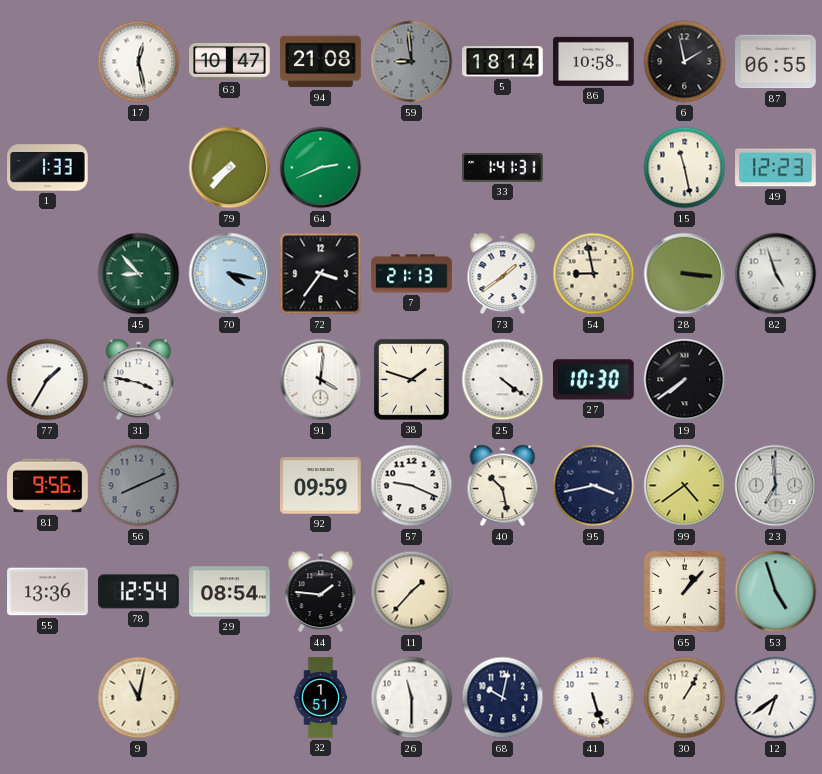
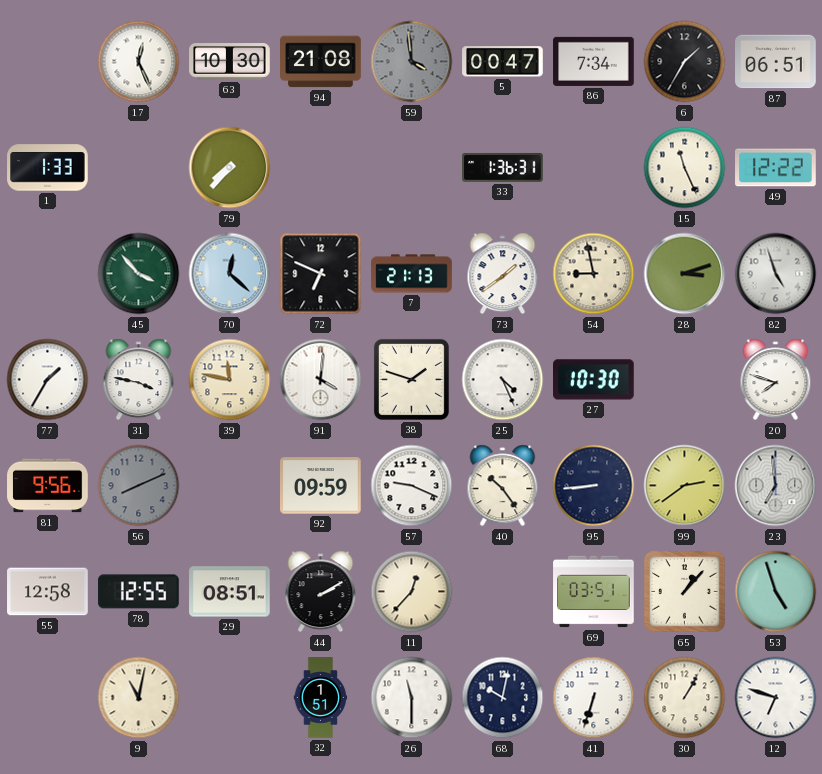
17: 12:28 -> 12:26
63: 10:47 -> 10:30
59: 8:59 -> 3:59
5: 18:14 -> 00:47
86: 10:58 -> 7:34
6: 1:58 -> 1:35
87: 06:55 -> 06:51
64: 2:41 -> none
33: 1:41 -> 1:36
15: 11:28 -> 11:26
49: 12:23 -> 12:22
45: 8:53 -> 3:53
70: 4:17 -> 12:22
72: 3:36 -> 6:49
28: 3:16 -> 3:12
39: none -> 11:47
25: 4:21 -> 4:26
19: 7:39 -> none
20: none -> 7:48
40: 10:28 -> 10:24
95: 3:43 -> 8:44
99: 4:39 -> 2:39
55: 13:36 -> 12:58
78: 12:54 -> 12:55
29: 08:54 -> 08:51
44: 1:46 -> 2:10
11: 1:37 -> 12:37
69: none -> 03:51
41: 5:27 -> 6:33
12: 6:39 -> 6:48
